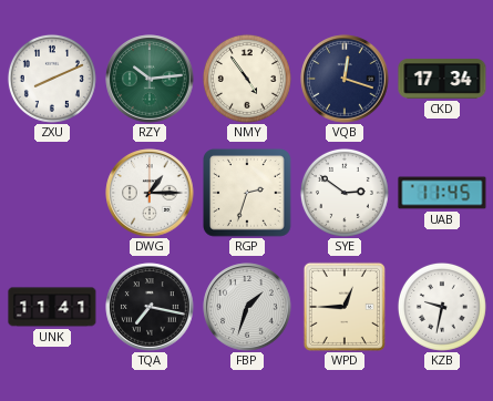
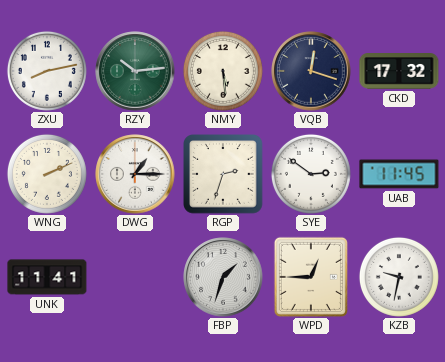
ZXU: 8:11 -> 8:13
NMY: 4:54 -> 5:29
CKD: 17:34 -> 17:32
WNG: none -> 2:11
TQA: 7:17 -> none
